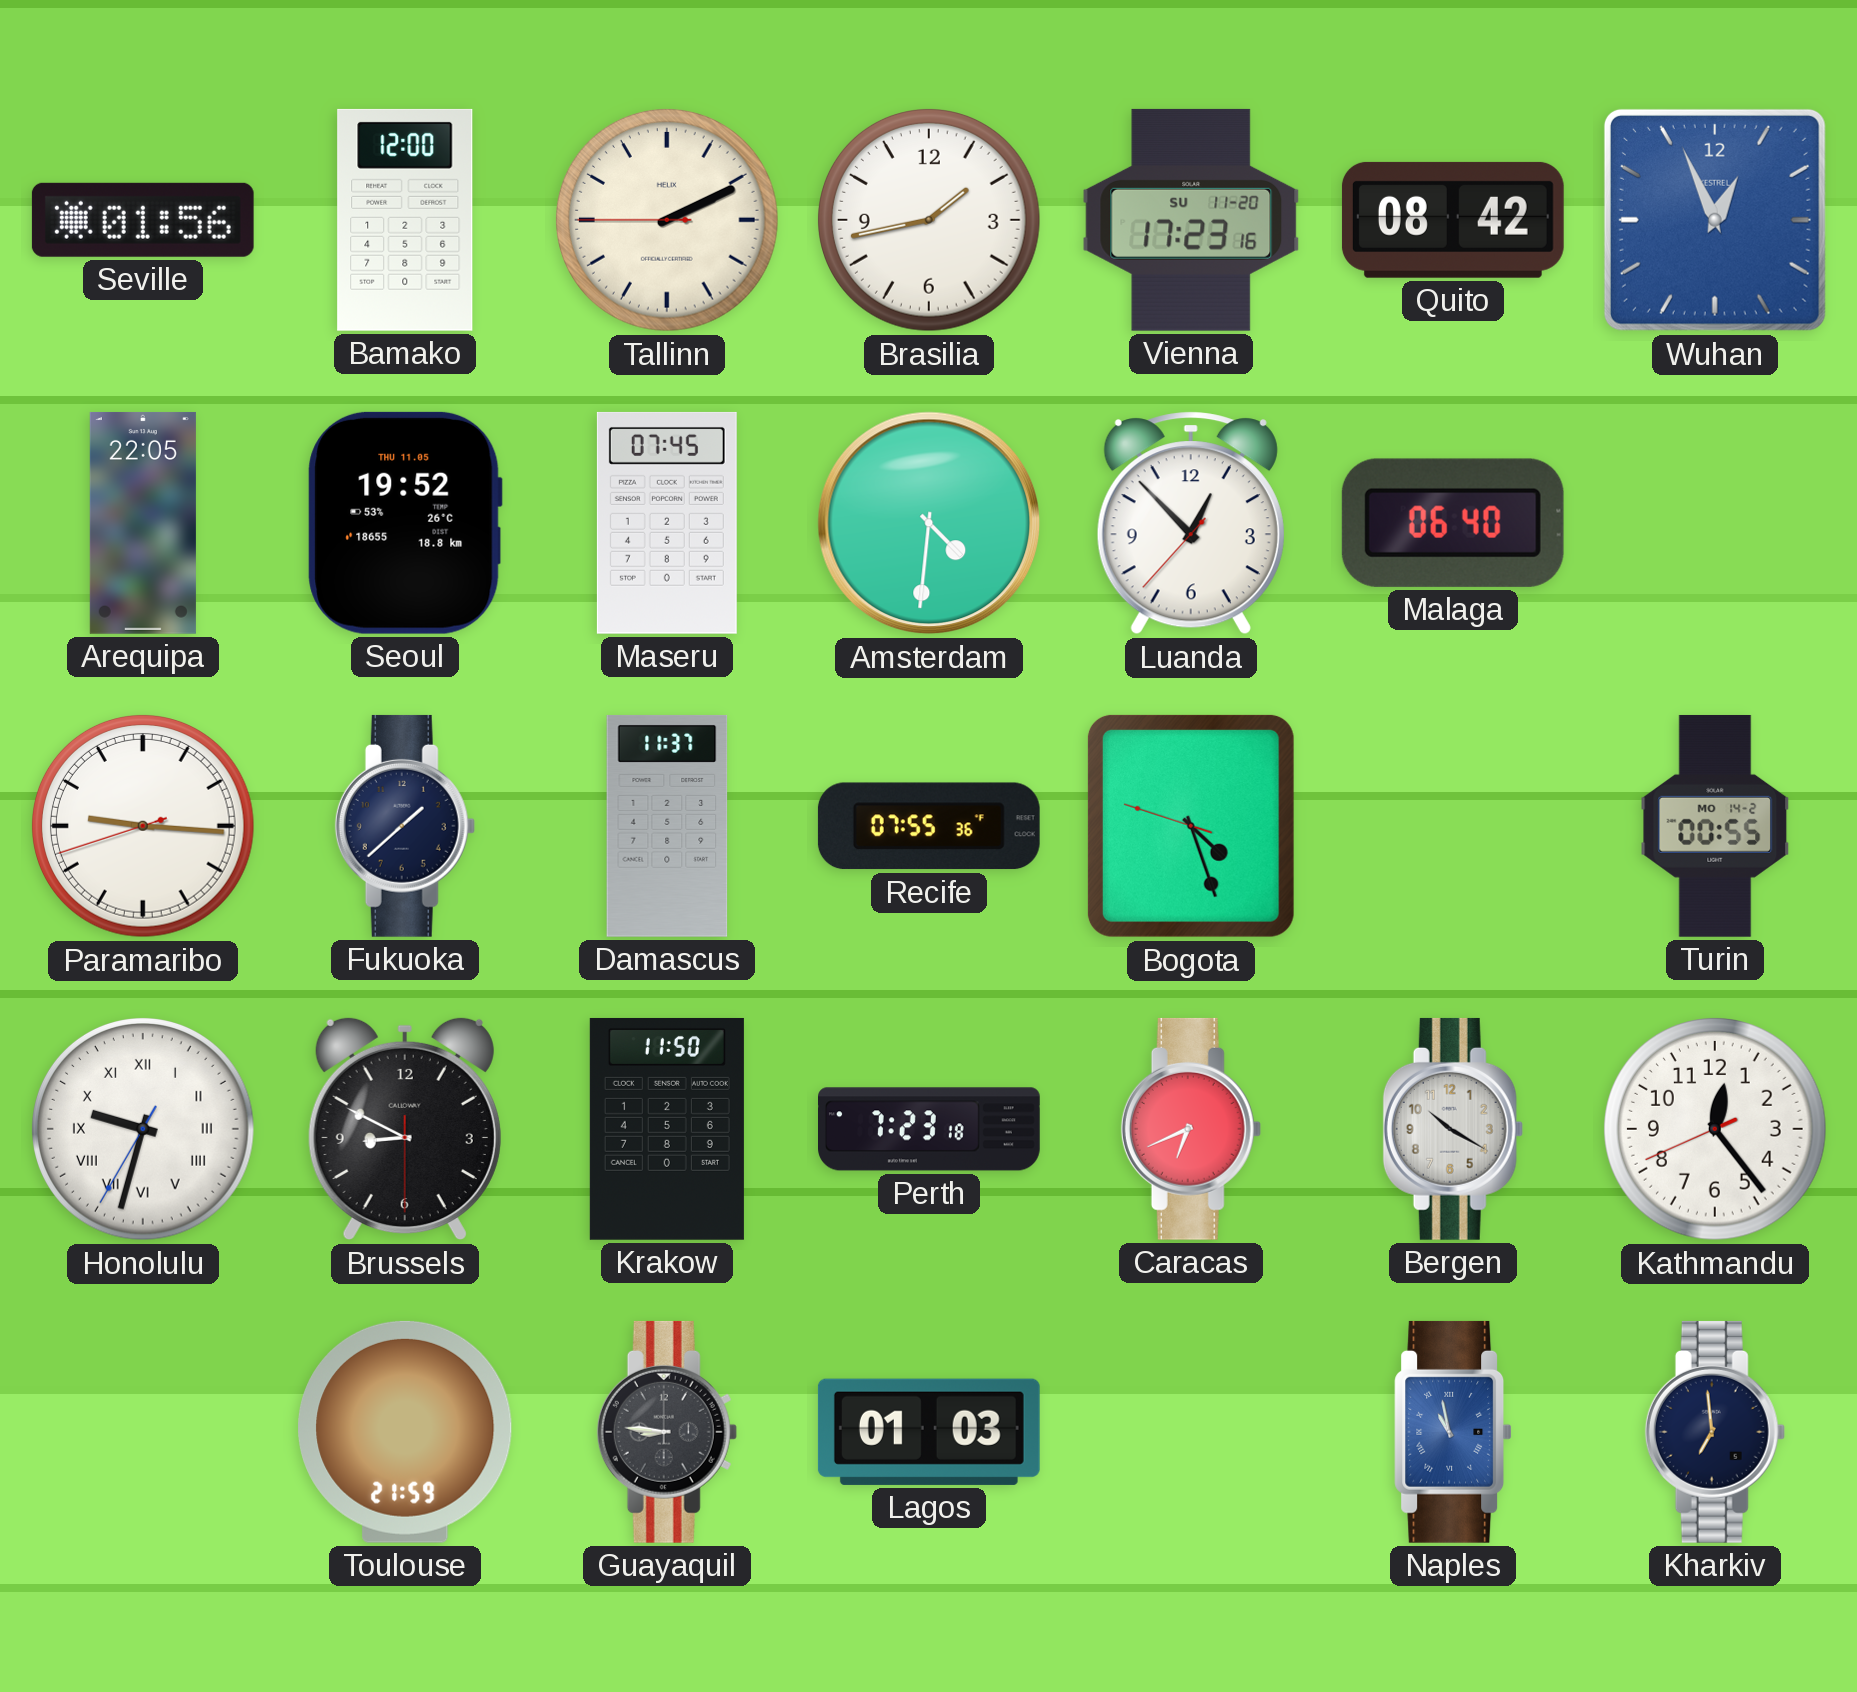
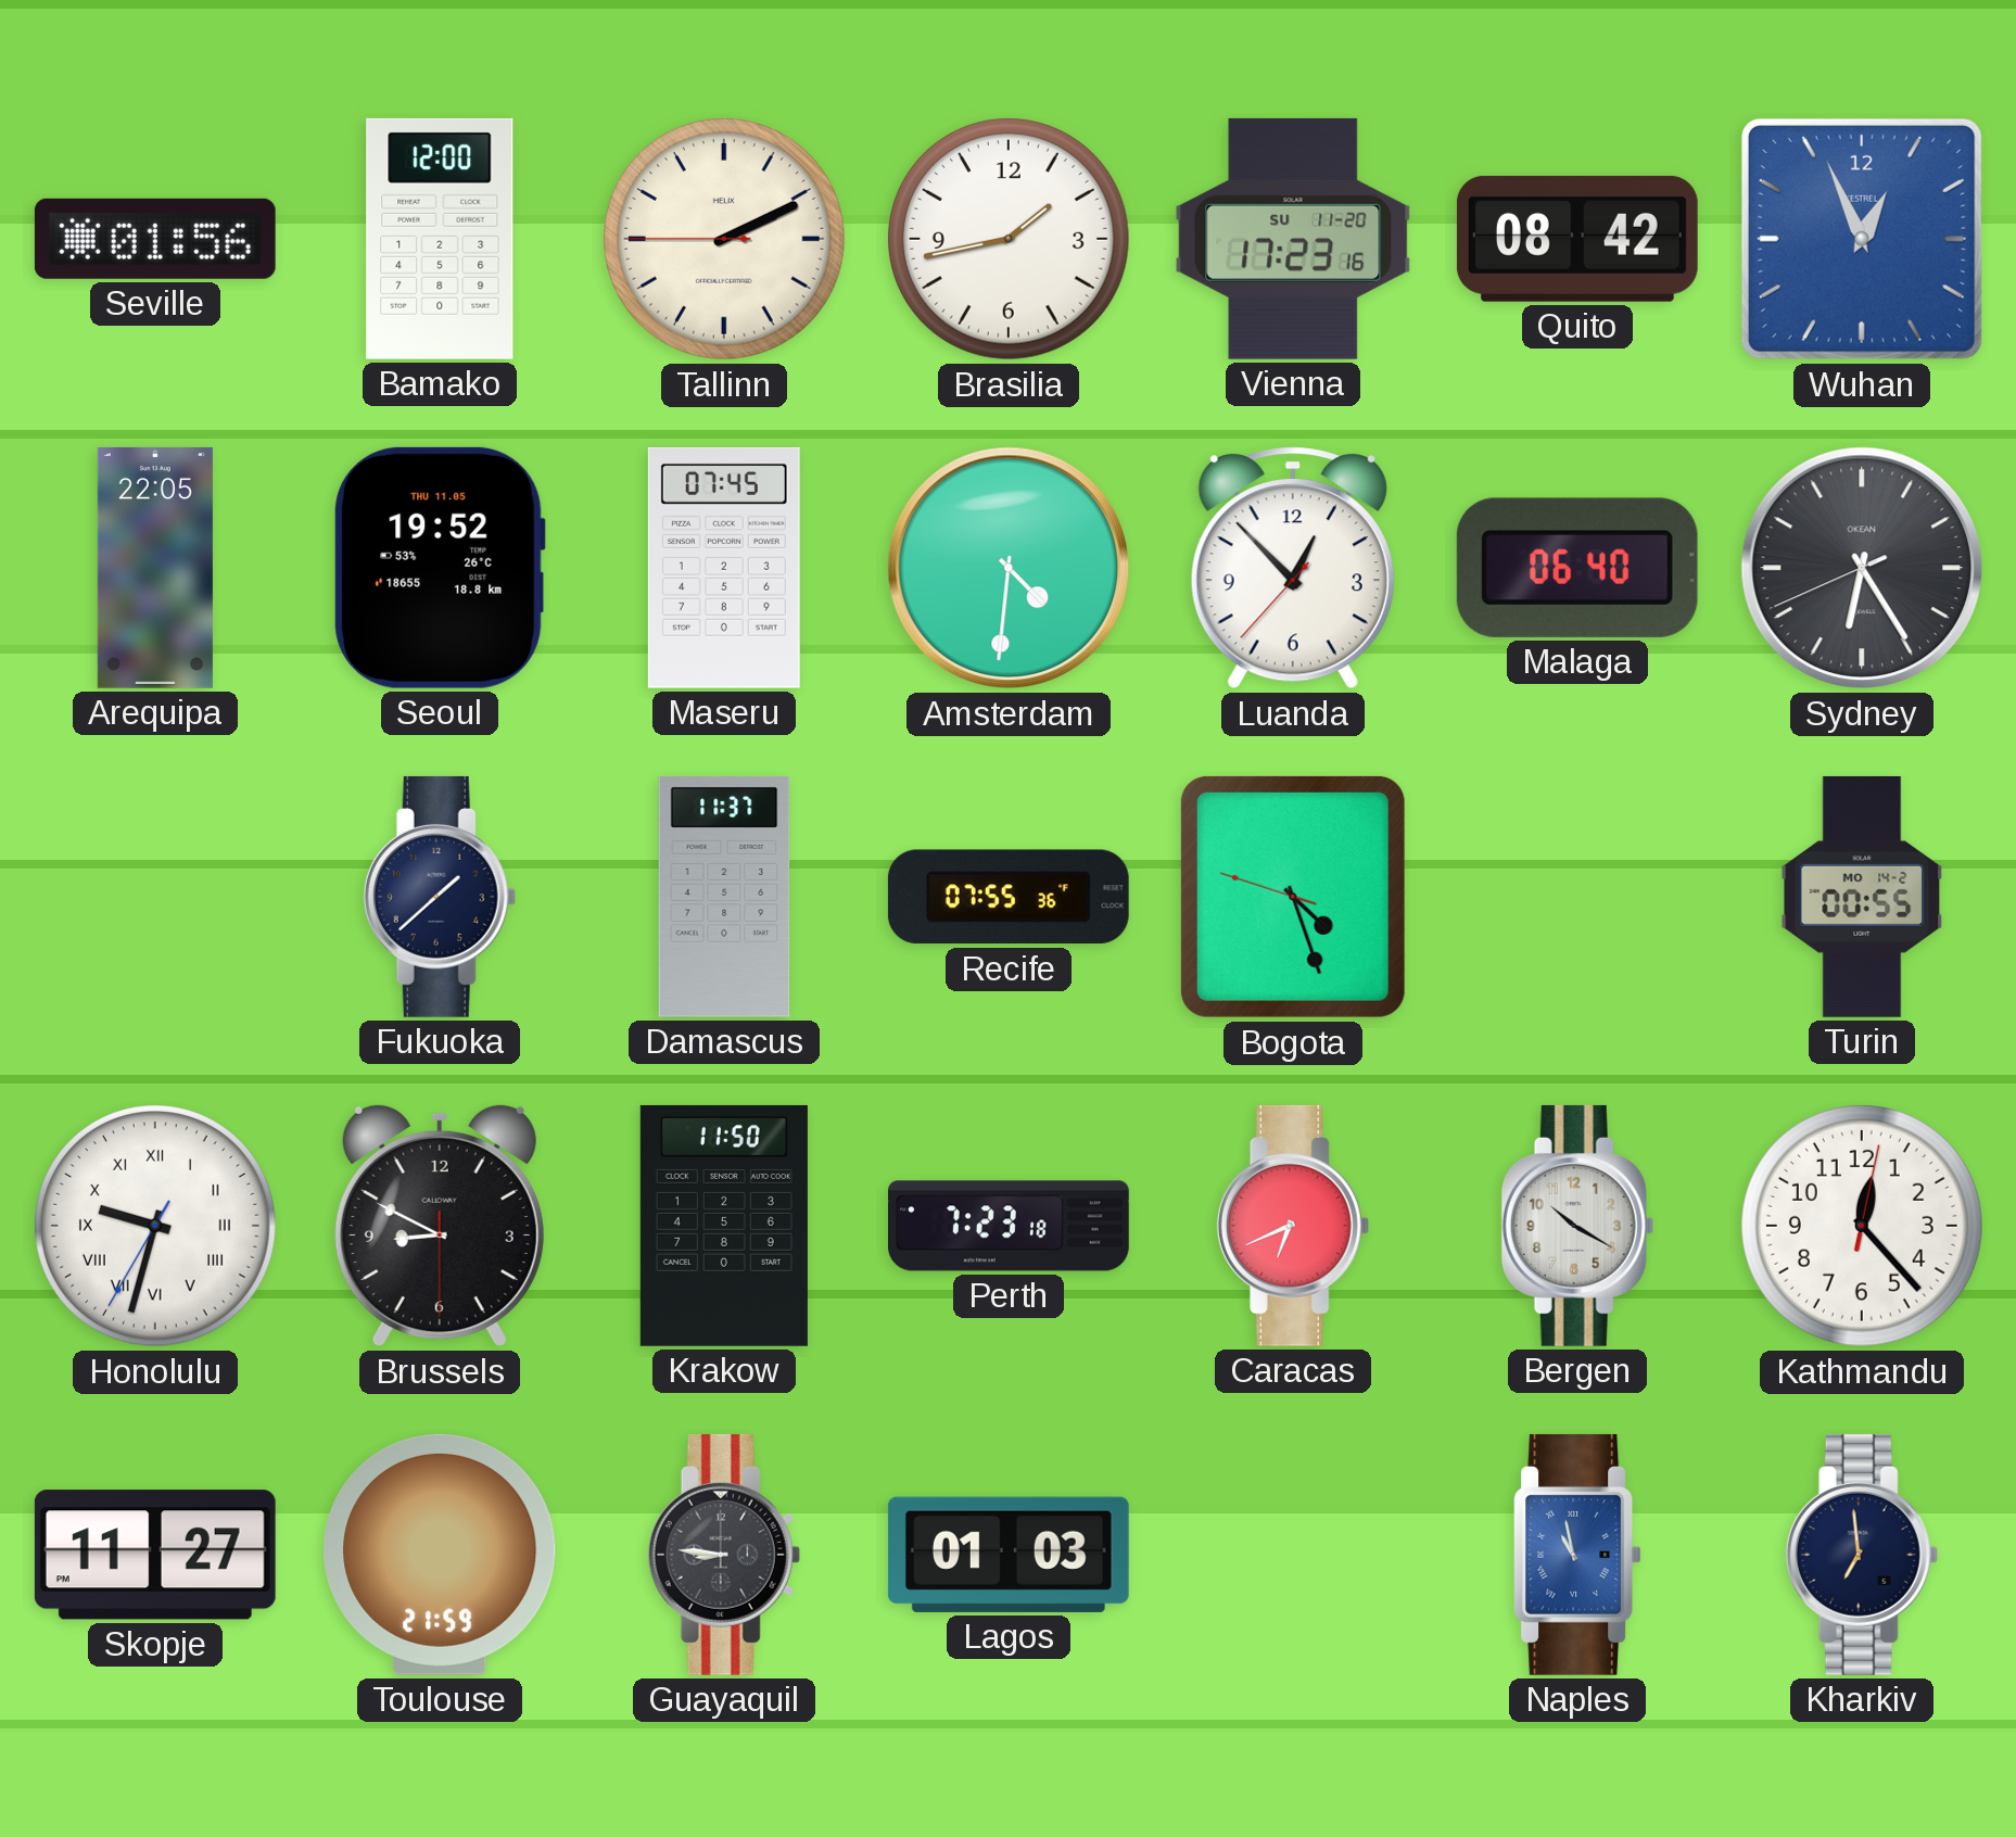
Sydney: none -> 6:24
Paramaribo: 9:15 -> none
Kathmandu: 12:23:41 -> 12:23:02
Skopje: none -> 11:27
